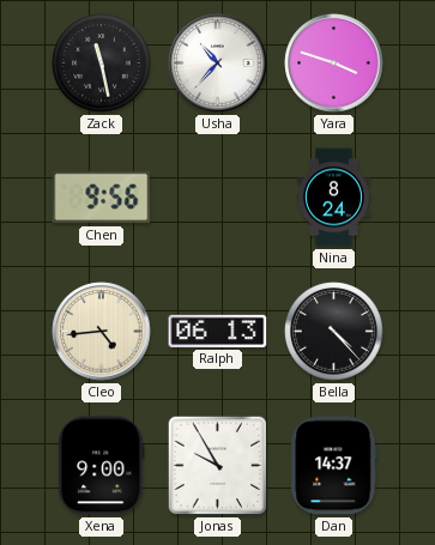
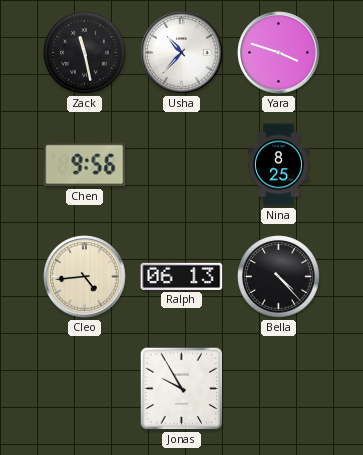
Nina: 8:24 -> 8:25
Xena: 9:00 -> none
Dan: 14:37 -> none
